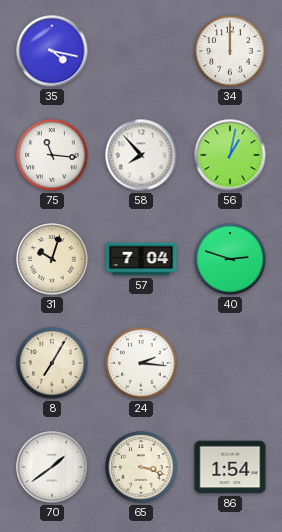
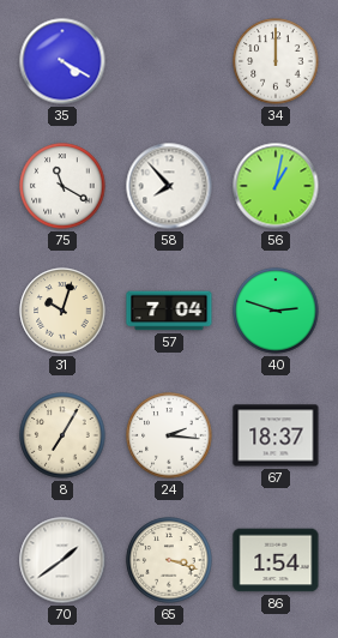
35: 4:17 -> 4:20
75: 11:16 -> 11:20
67: none -> 18:37
